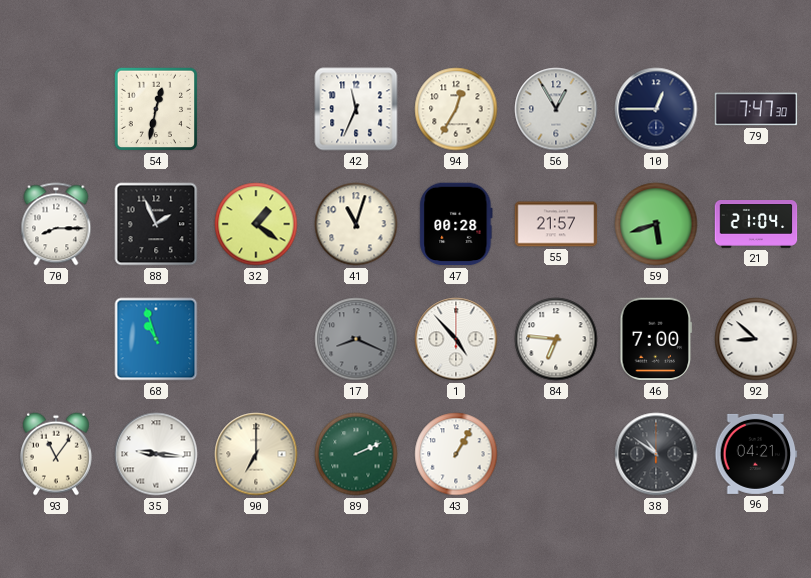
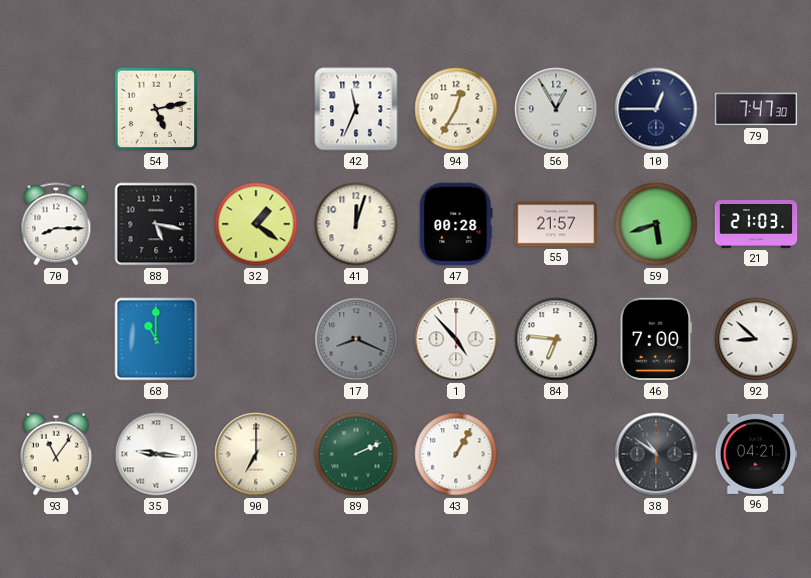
54: 12:32 -> 5:13
88: 1:56 -> 5:17
41: 11:03 -> 12:03
21: 21:04 -> 21:03
68: 10:57 -> 11:00
